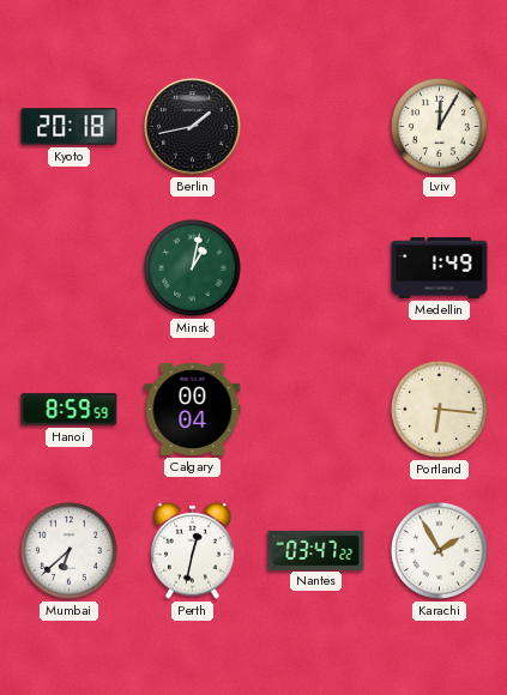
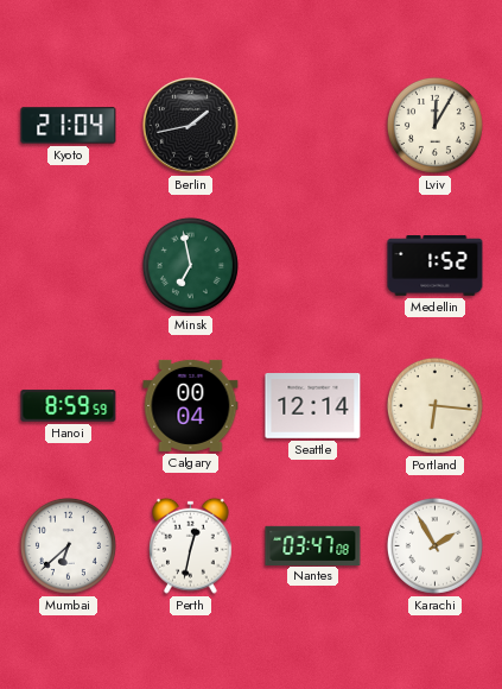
Kyoto: 20:18 -> 21:04
Minsk: 1:02 -> 6:58
Medellin: 1:49 -> 1:52
Seattle: none -> 12:14
Nantes: 03:47:22 -> 03:47:08
